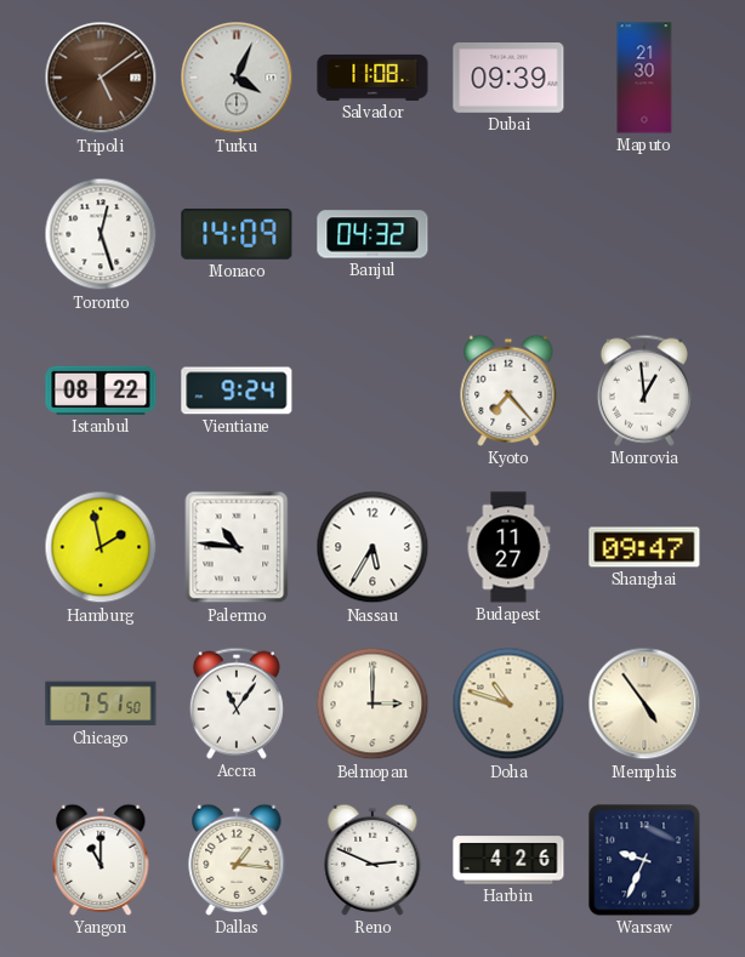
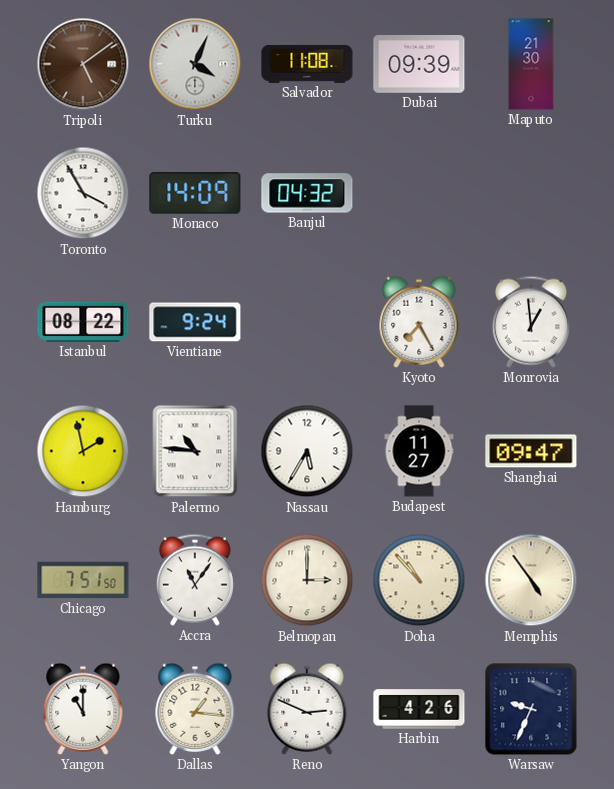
Toronto: 12:27 -> 3:55
Kyoto: 7:23 -> 7:25
Doha: 10:48 -> 10:53
